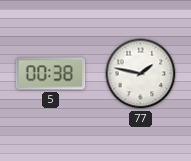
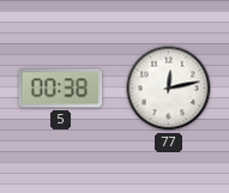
77: 1:47 -> 12:13
